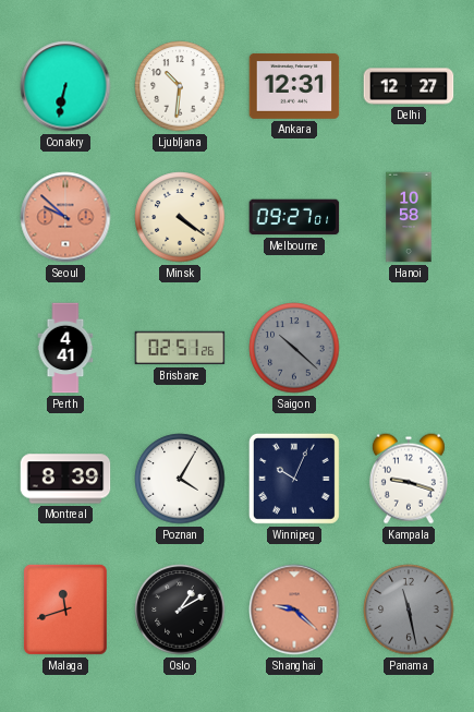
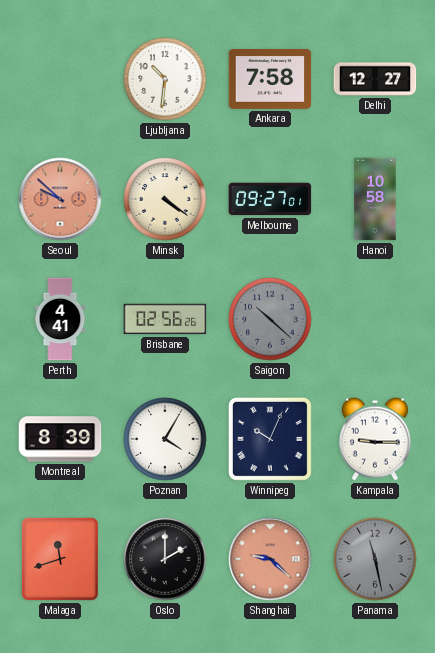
Conakry: 6:32 -> none
Ankara: 12:31 -> 7:58
Brisbane: 02:51 -> 02:56
Kampala: 9:18 -> 9:15
Oslo: 1:10 -> 2:00
